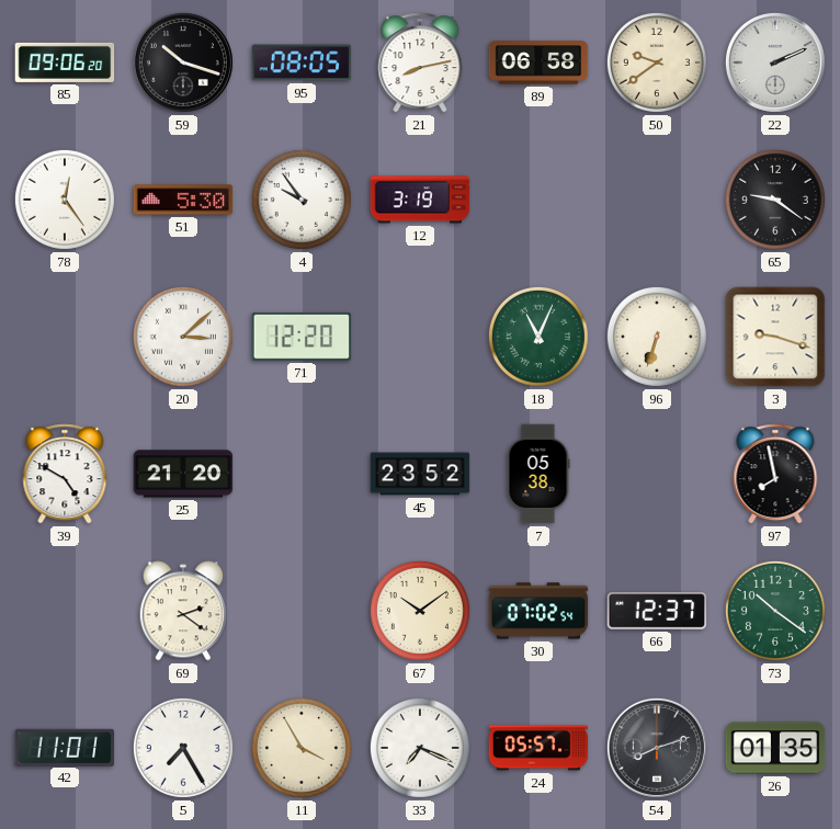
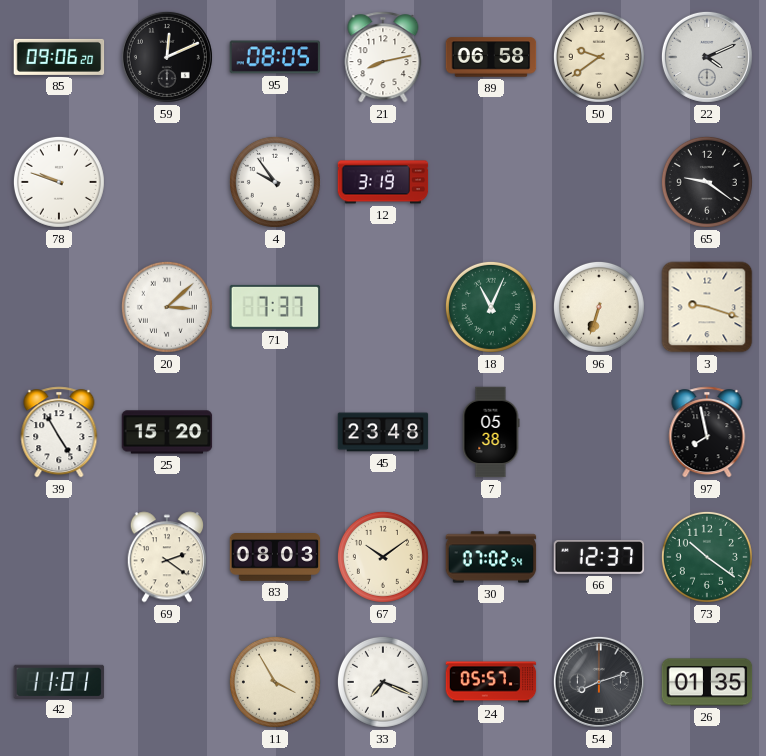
59: 10:18 -> 12:11
22: 2:11 -> 4:11
78: 12:24 -> 9:48
51: 5:30 -> none
71: 12:20 -> 7:37
39: 4:50 -> 4:55
25: 21:20 -> 15:20
45: 23:52 -> 23:48
83: none -> 08:03
5: 7:25 -> none
